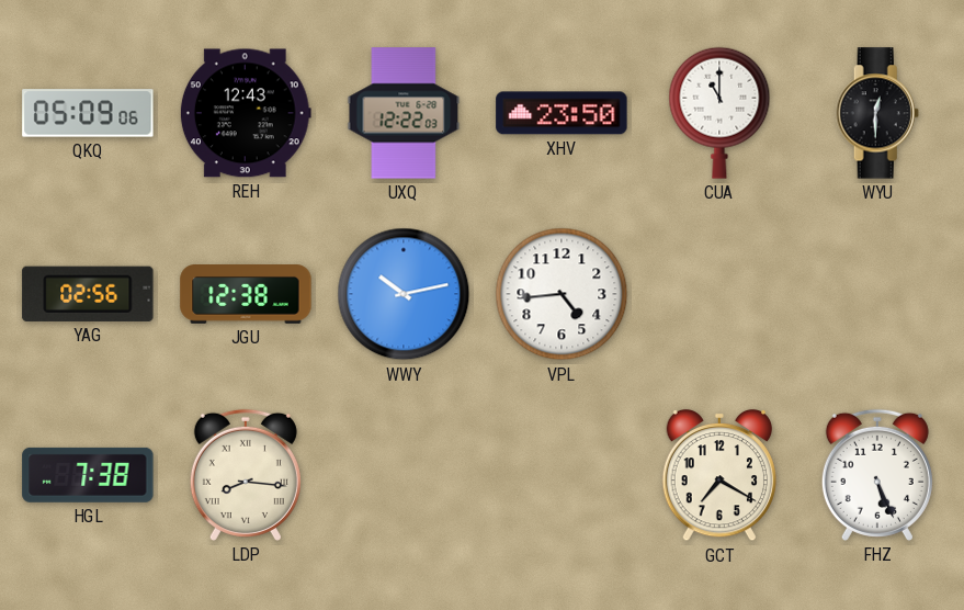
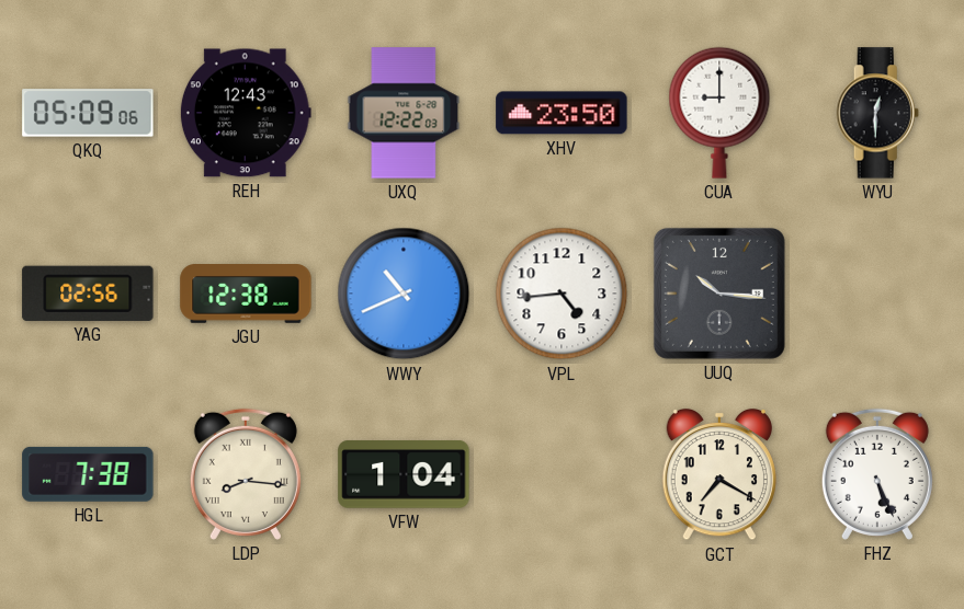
CUA: 11:00 -> 9:00
WWY: 10:13 -> 10:41
UUQ: none -> 10:16
VFW: none -> 1:04
